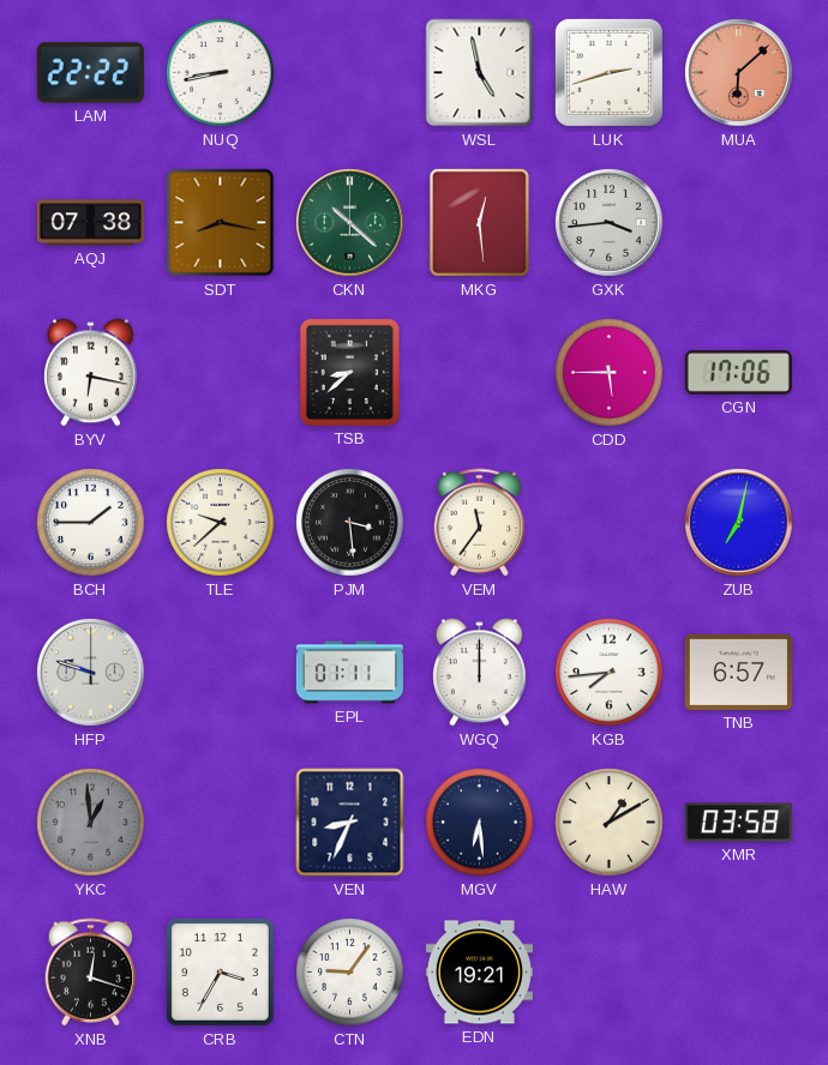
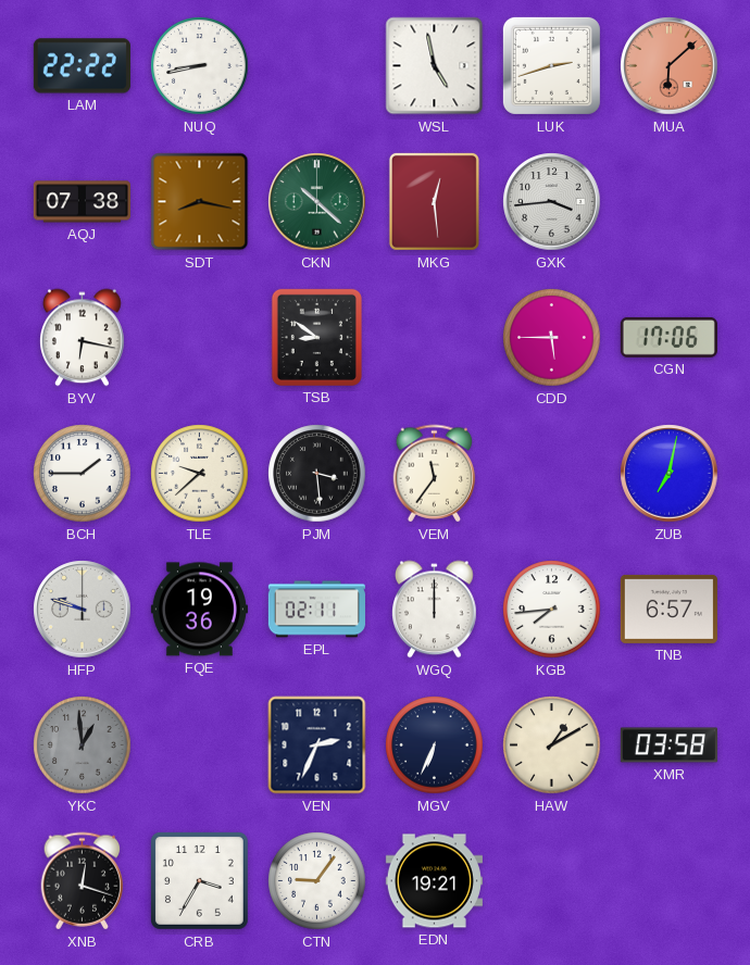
TSB: 8:38 -> 8:51
FQE: none -> 19:36
EPL: 01:11 -> 02:11
VEN: 8:34 -> 2:34
MGV: 6:29 -> 6:34
